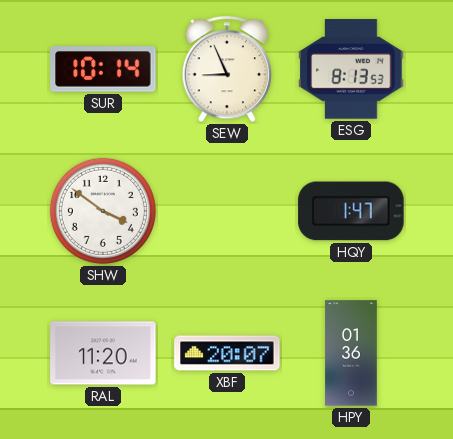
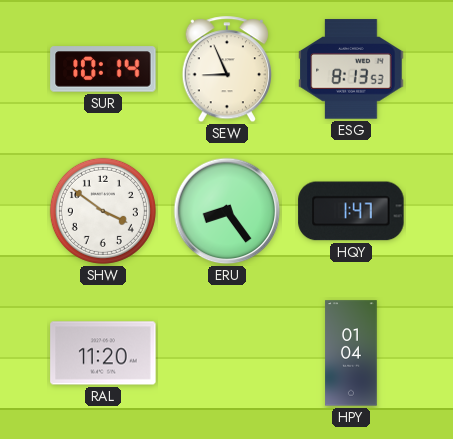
ERU: none -> 8:24
XBF: 20:07 -> none
HPY: 01:36 -> 01:04
